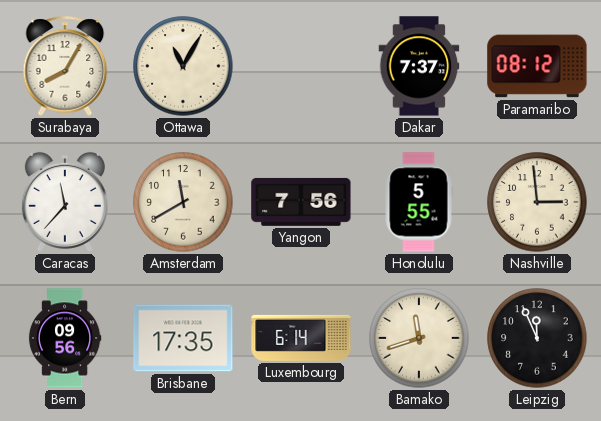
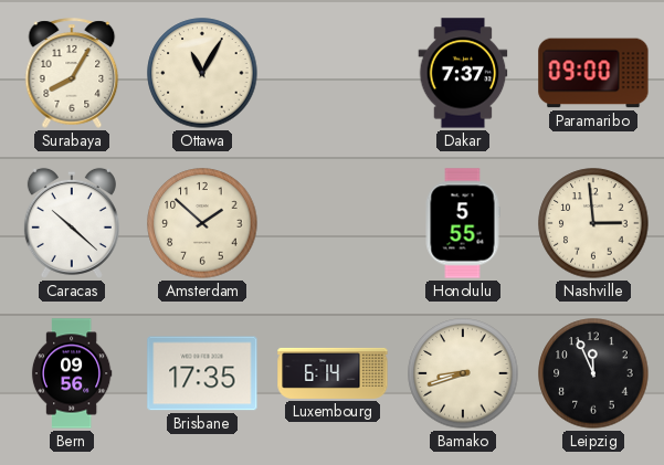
Paramaribo: 08:12 -> 09:00
Caracas: 11:37 -> 10:22
Amsterdam: 11:40 -> 1:52
Yangon: 7:56 -> none
Bamako: 11:42 -> 8:42
